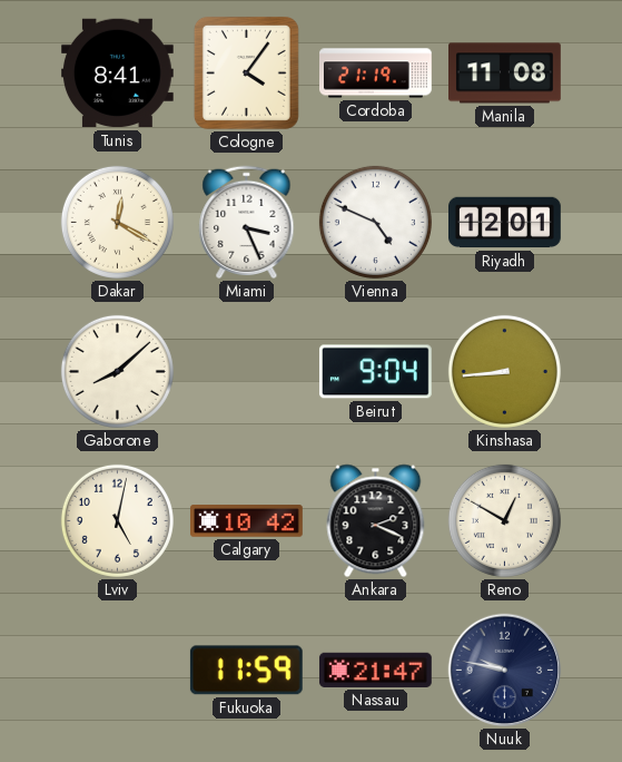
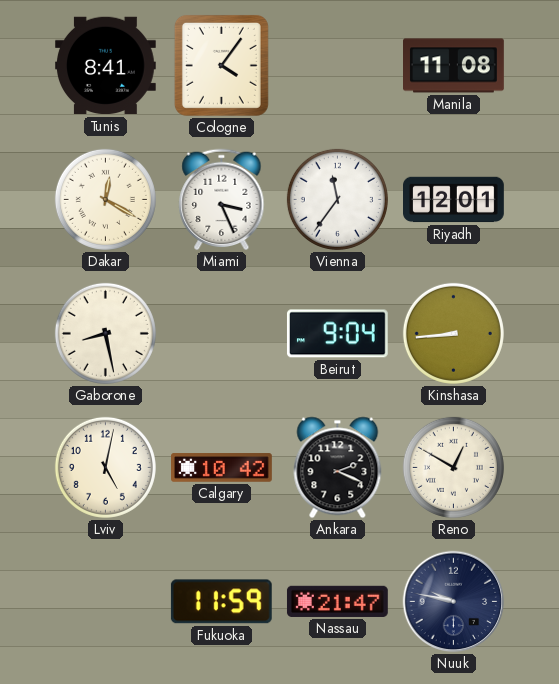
Cordoba: 21:19 -> none
Vienna: 4:49 -> 11:36
Gaborone: 8:08 -> 8:28
